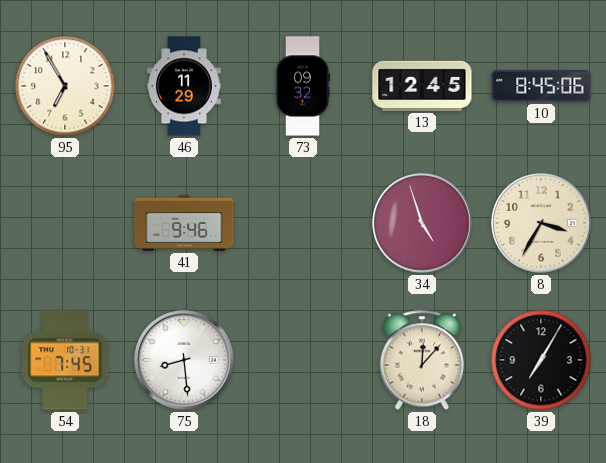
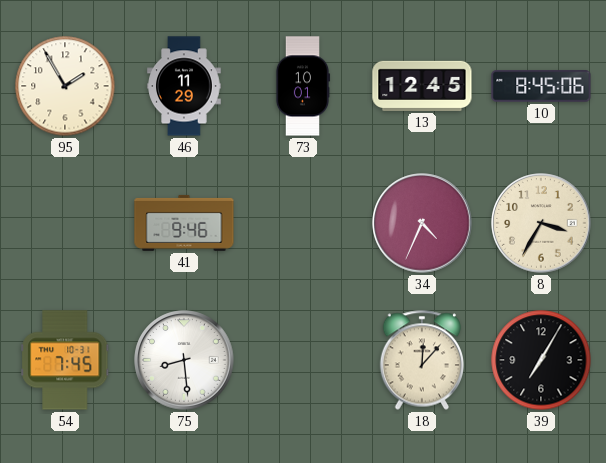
95: 6:55 -> 1:55
73: 09:32 -> 10:01
34: 4:57 -> 4:34
